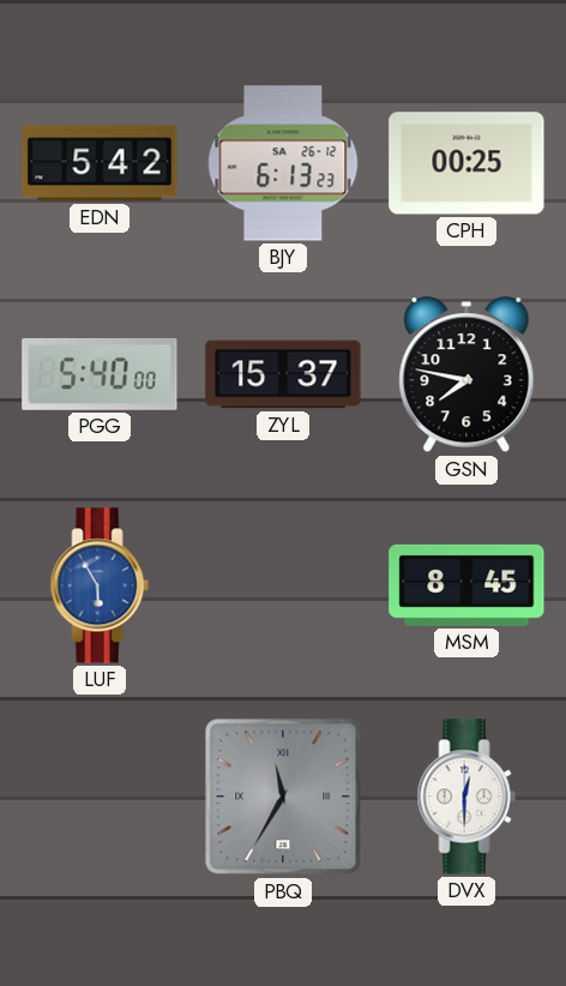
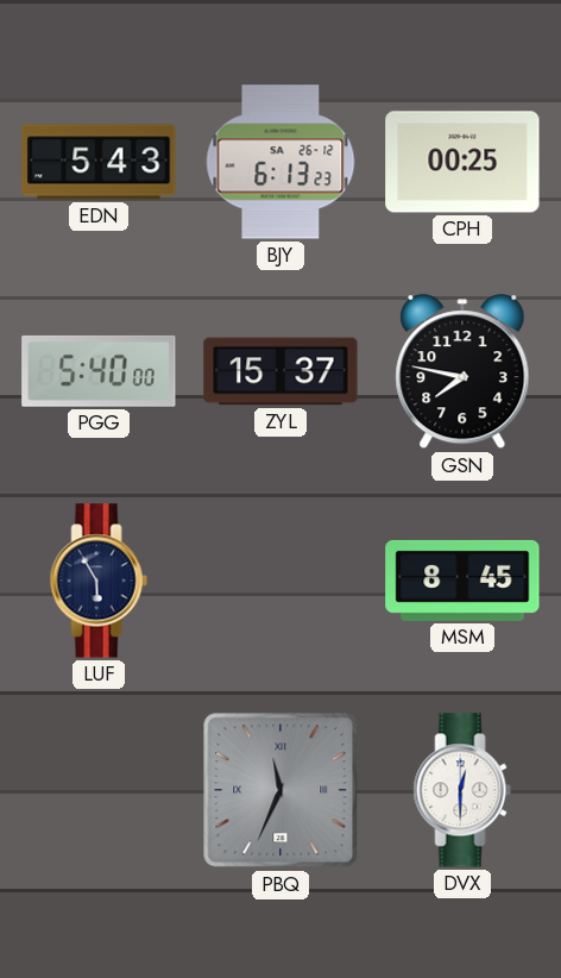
EDN: 5:42 -> 5:43
LUF dial: blue -> navy
PBQ: 11:35 -> 11:34
